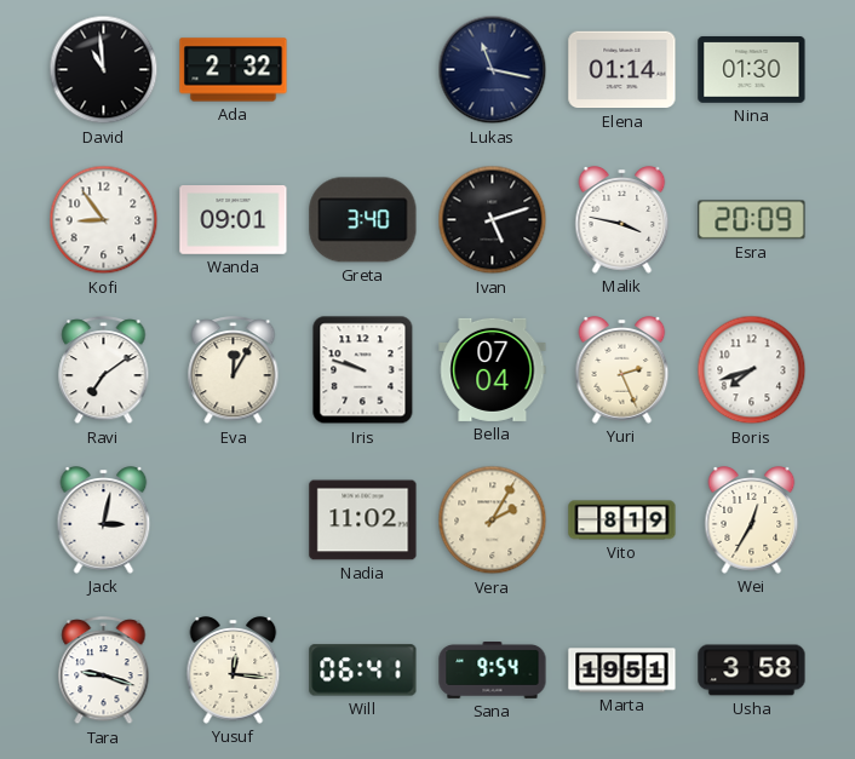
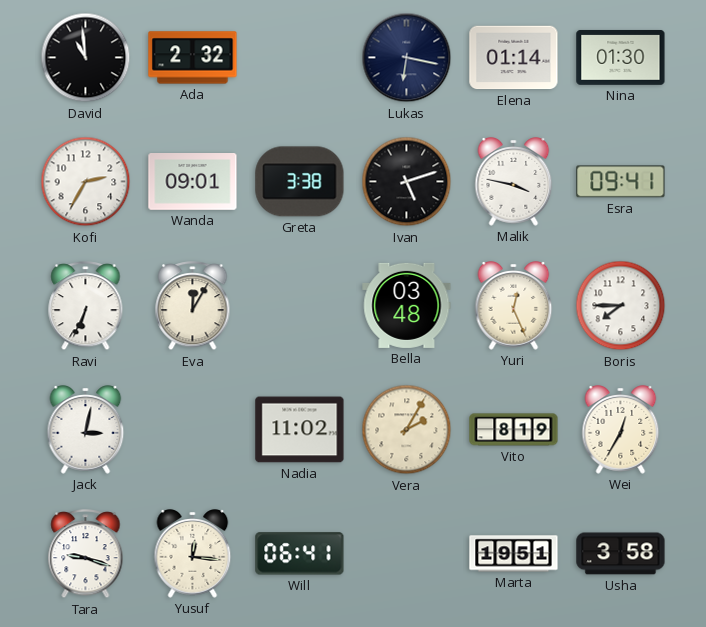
Lukas: 11:17 -> 6:17
Kofi: 8:54 -> 2:35
Greta: 3:40 -> 3:38
Esra: 20:09 -> 09:41
Ravi: 7:09 -> 6:34
Iris: 9:48 -> none
Bella: 07:04 -> 03:48
Yuri: 2:26 -> 12:26
Boris: 7:42 -> 7:45
Sana: 9:54 -> none
